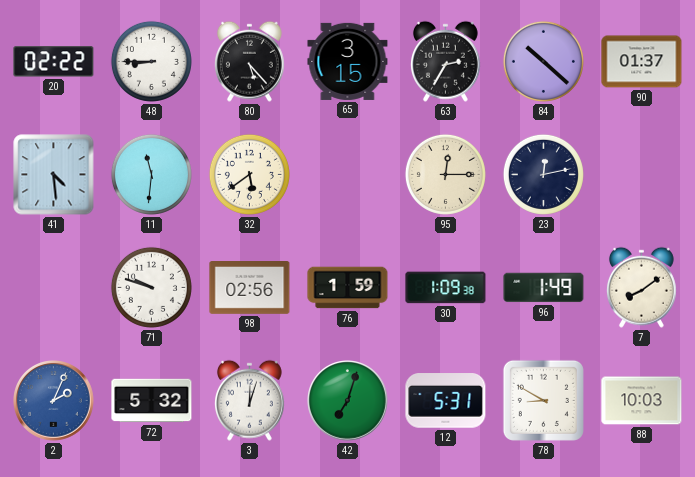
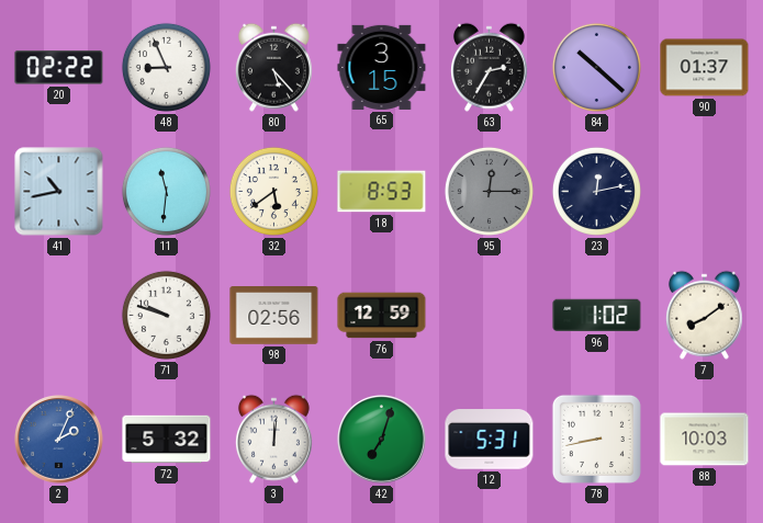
48: 8:45 -> 8:56
41: 4:29 -> 10:43
18: none -> 8:53
95 dial: cream -> grey
76: 1:59 -> 12:59
30: 1:09 -> none
96: 1:49 -> 1:02
3: 12:03 -> 12:01
78: 8:50 -> 8:43
